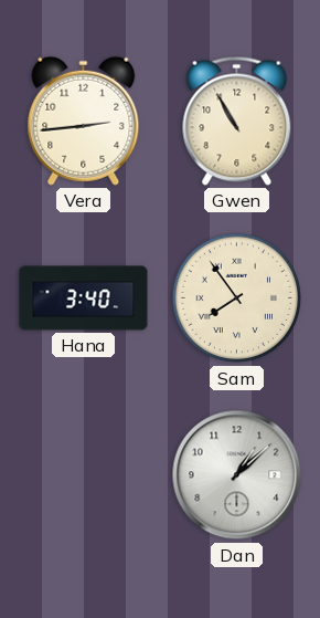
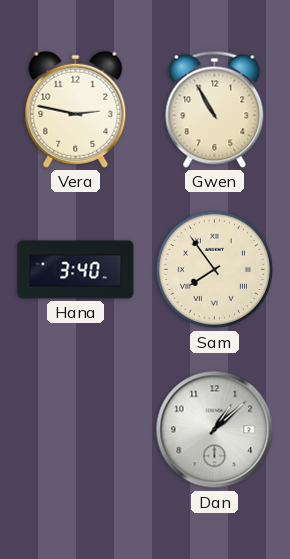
Vera: 2:44 -> 2:47
